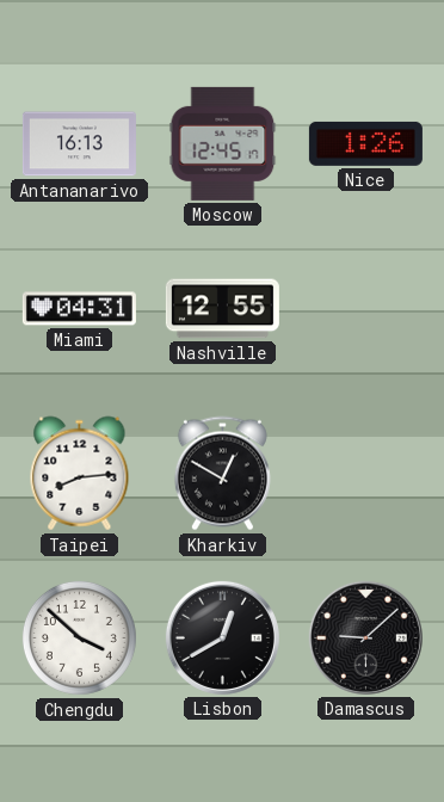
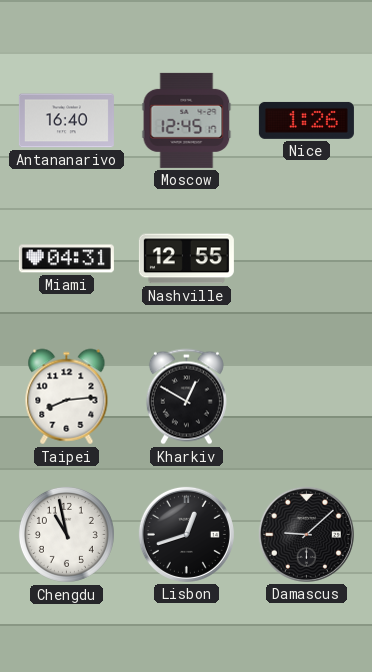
Antananarivo: 16:13 -> 16:40
Chengdu: 3:52 -> 10:58
Lisbon: 12:40 -> 12:42
